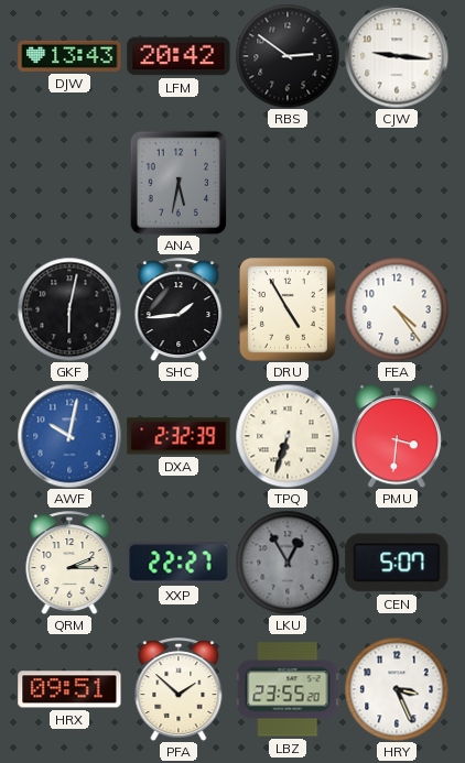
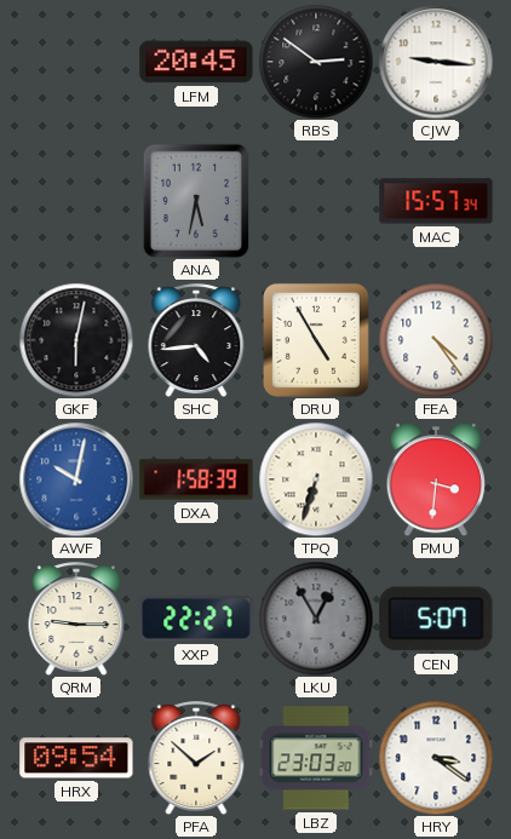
DJW: 13:43 -> none
LFM: 20:42 -> 20:45
MAC: none -> 15:57
SHC: 1:44 -> 4:44
DXA: 2:32 -> 1:58
QRM: 2:15 -> 9:15
HRX: 09:51 -> 09:54
LBZ: 23:55 -> 23:03
HRY: 3:26 -> 3:21
